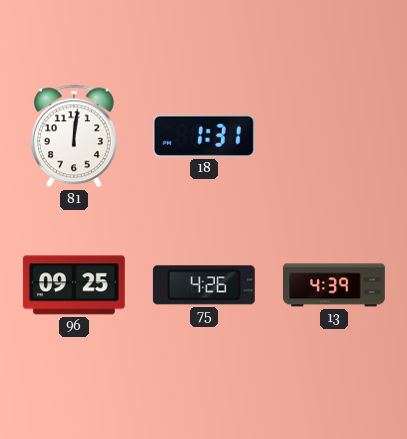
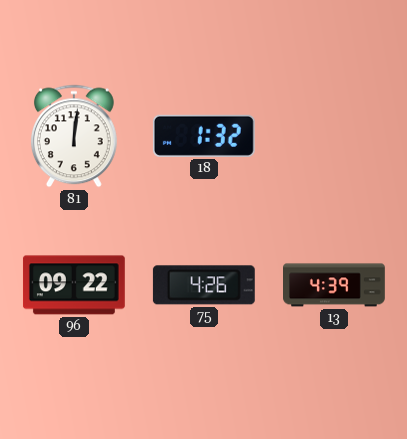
18: 1:31 -> 1:32
96: 09:25 -> 09:22
